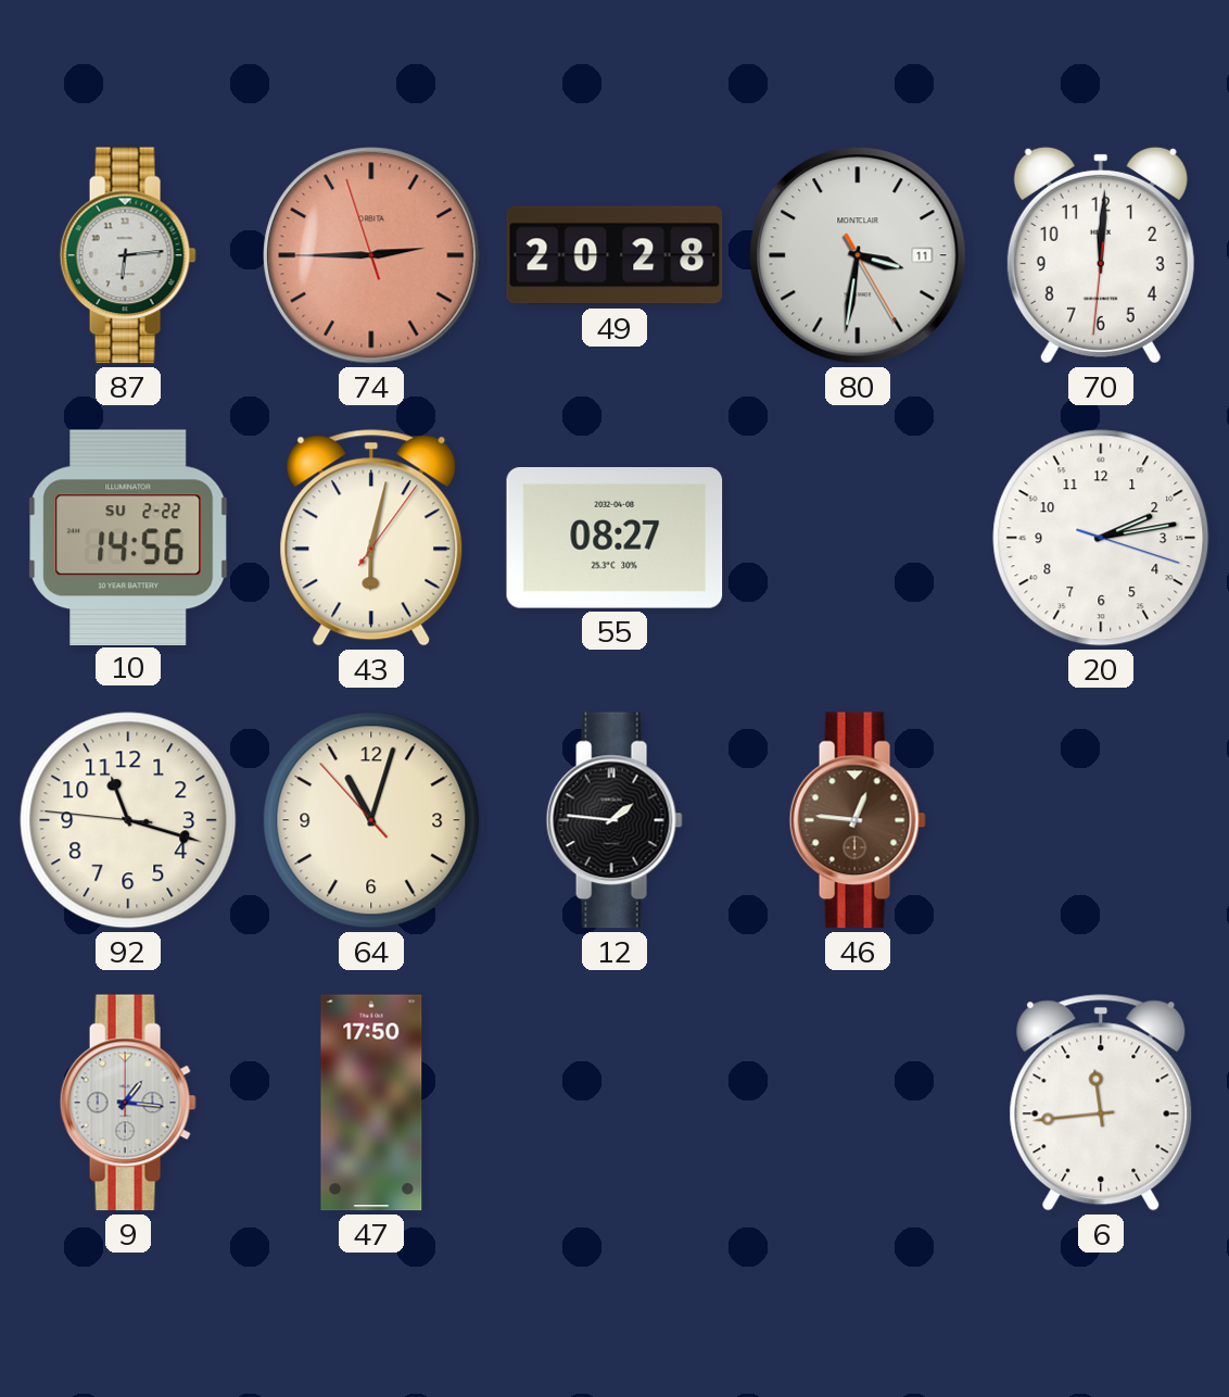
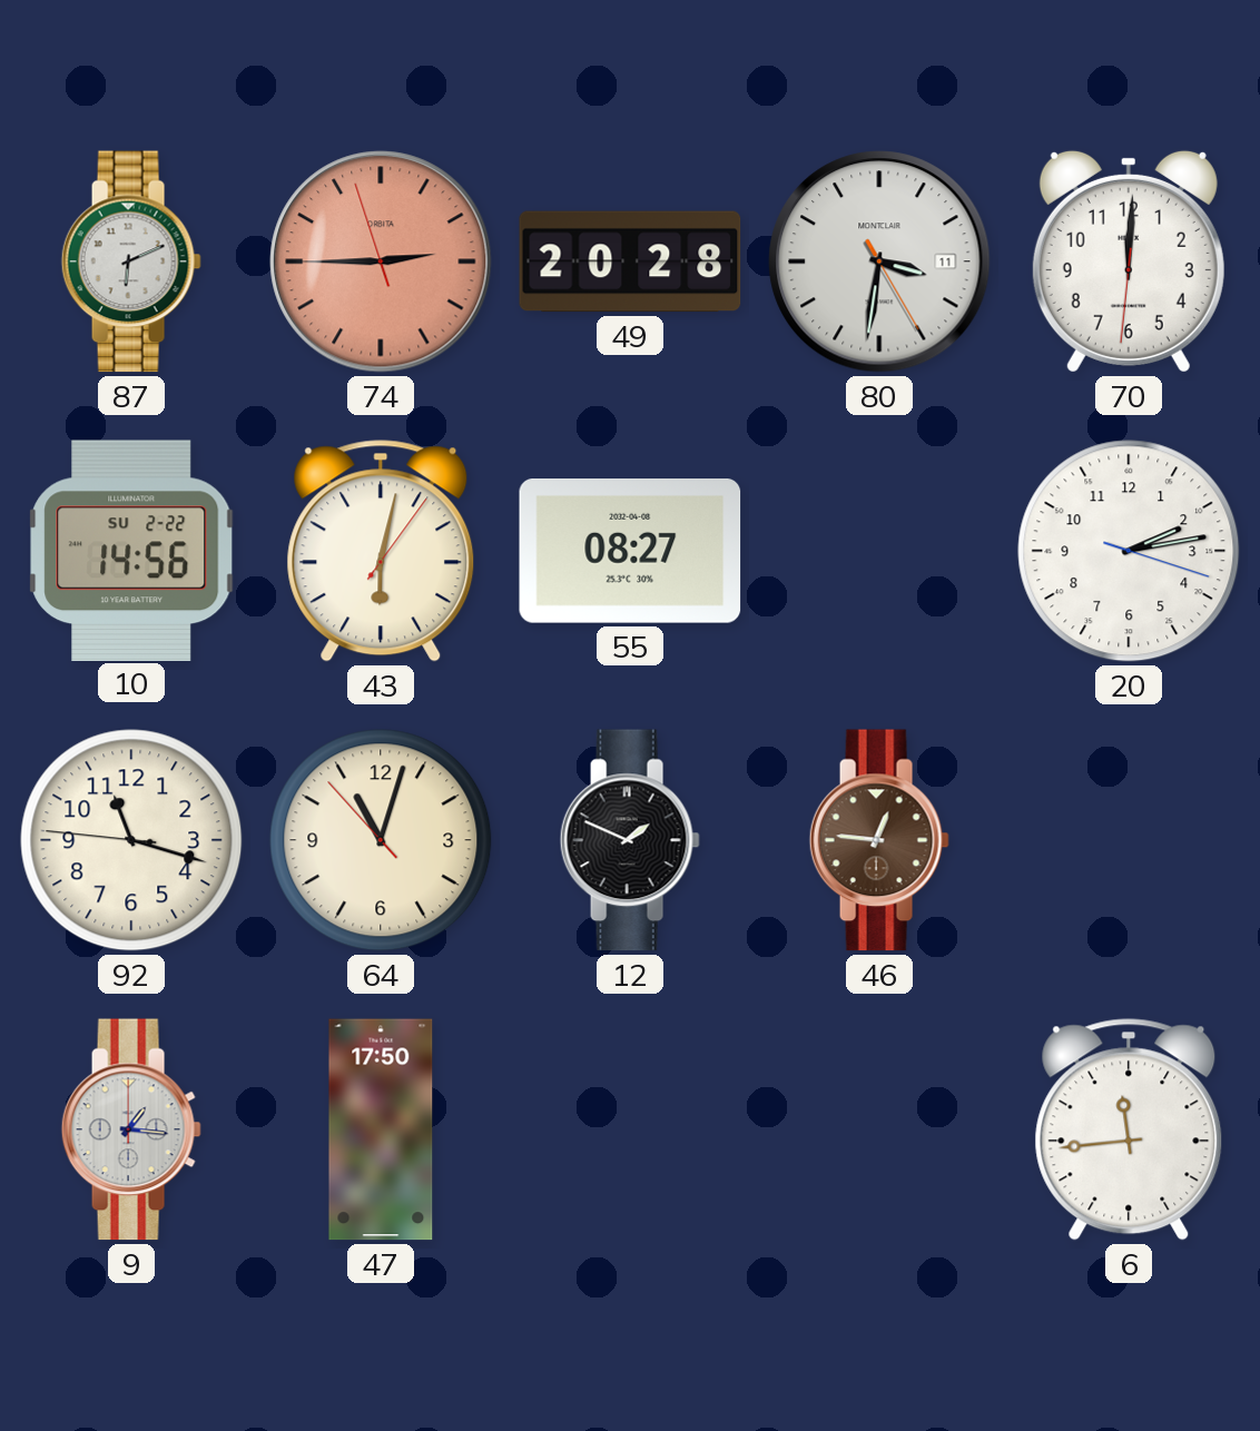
87: 6:14 -> 6:11
12: 1:46 -> 1:49
